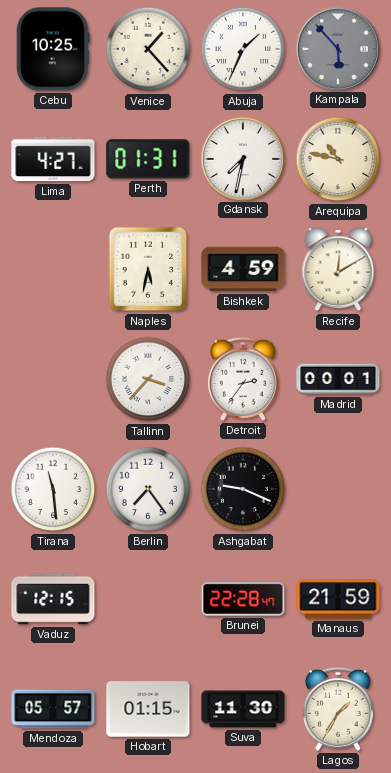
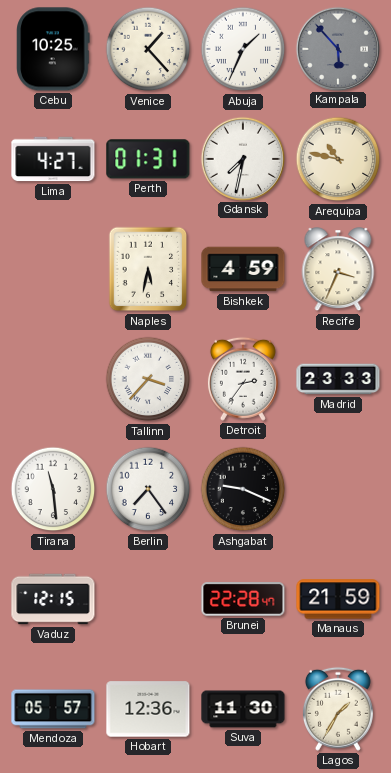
Recife: 12:10 -> 3:34
Madrid: 00:01 -> 23:33
Hobart: 01:15 -> 12:36
